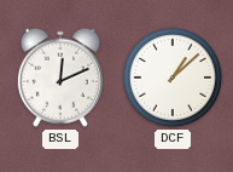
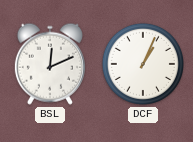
DCF: 1:08 -> 1:04
